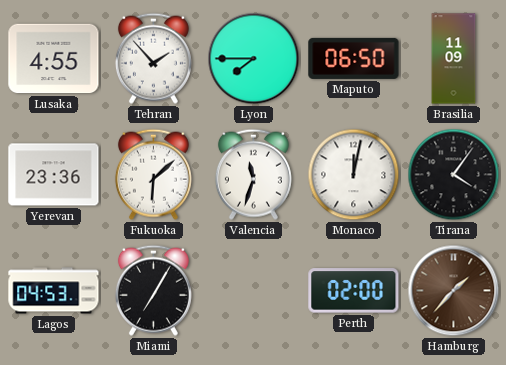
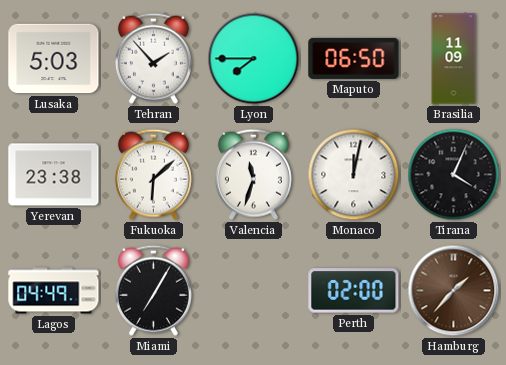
Lusaka: 4:55 -> 5:03
Yerevan: 23:36 -> 23:38
Tirana: 4:06 -> 4:04
Lagos: 04:53 -> 04:49
